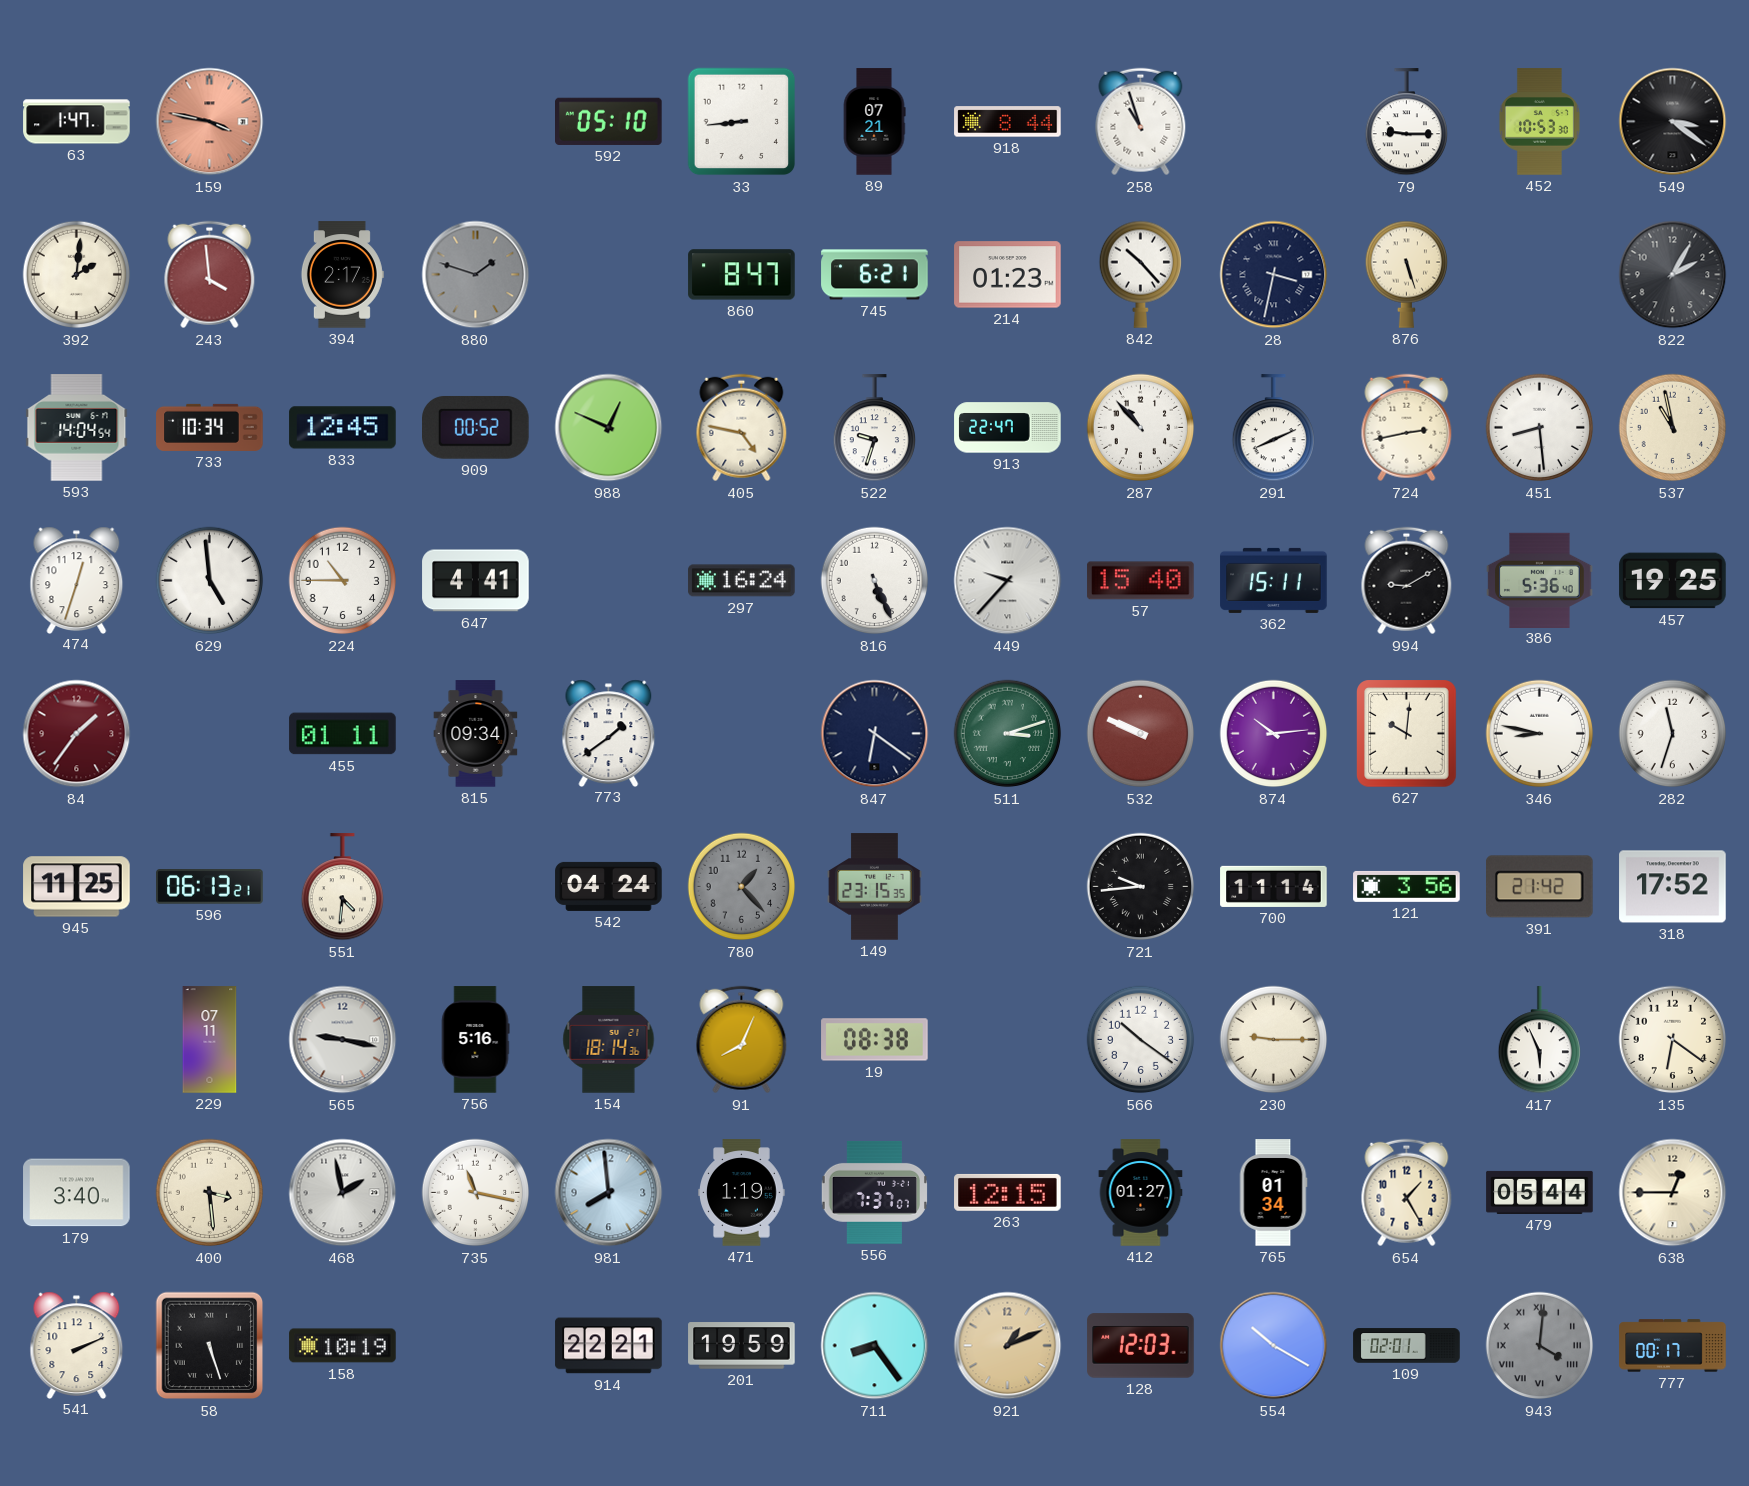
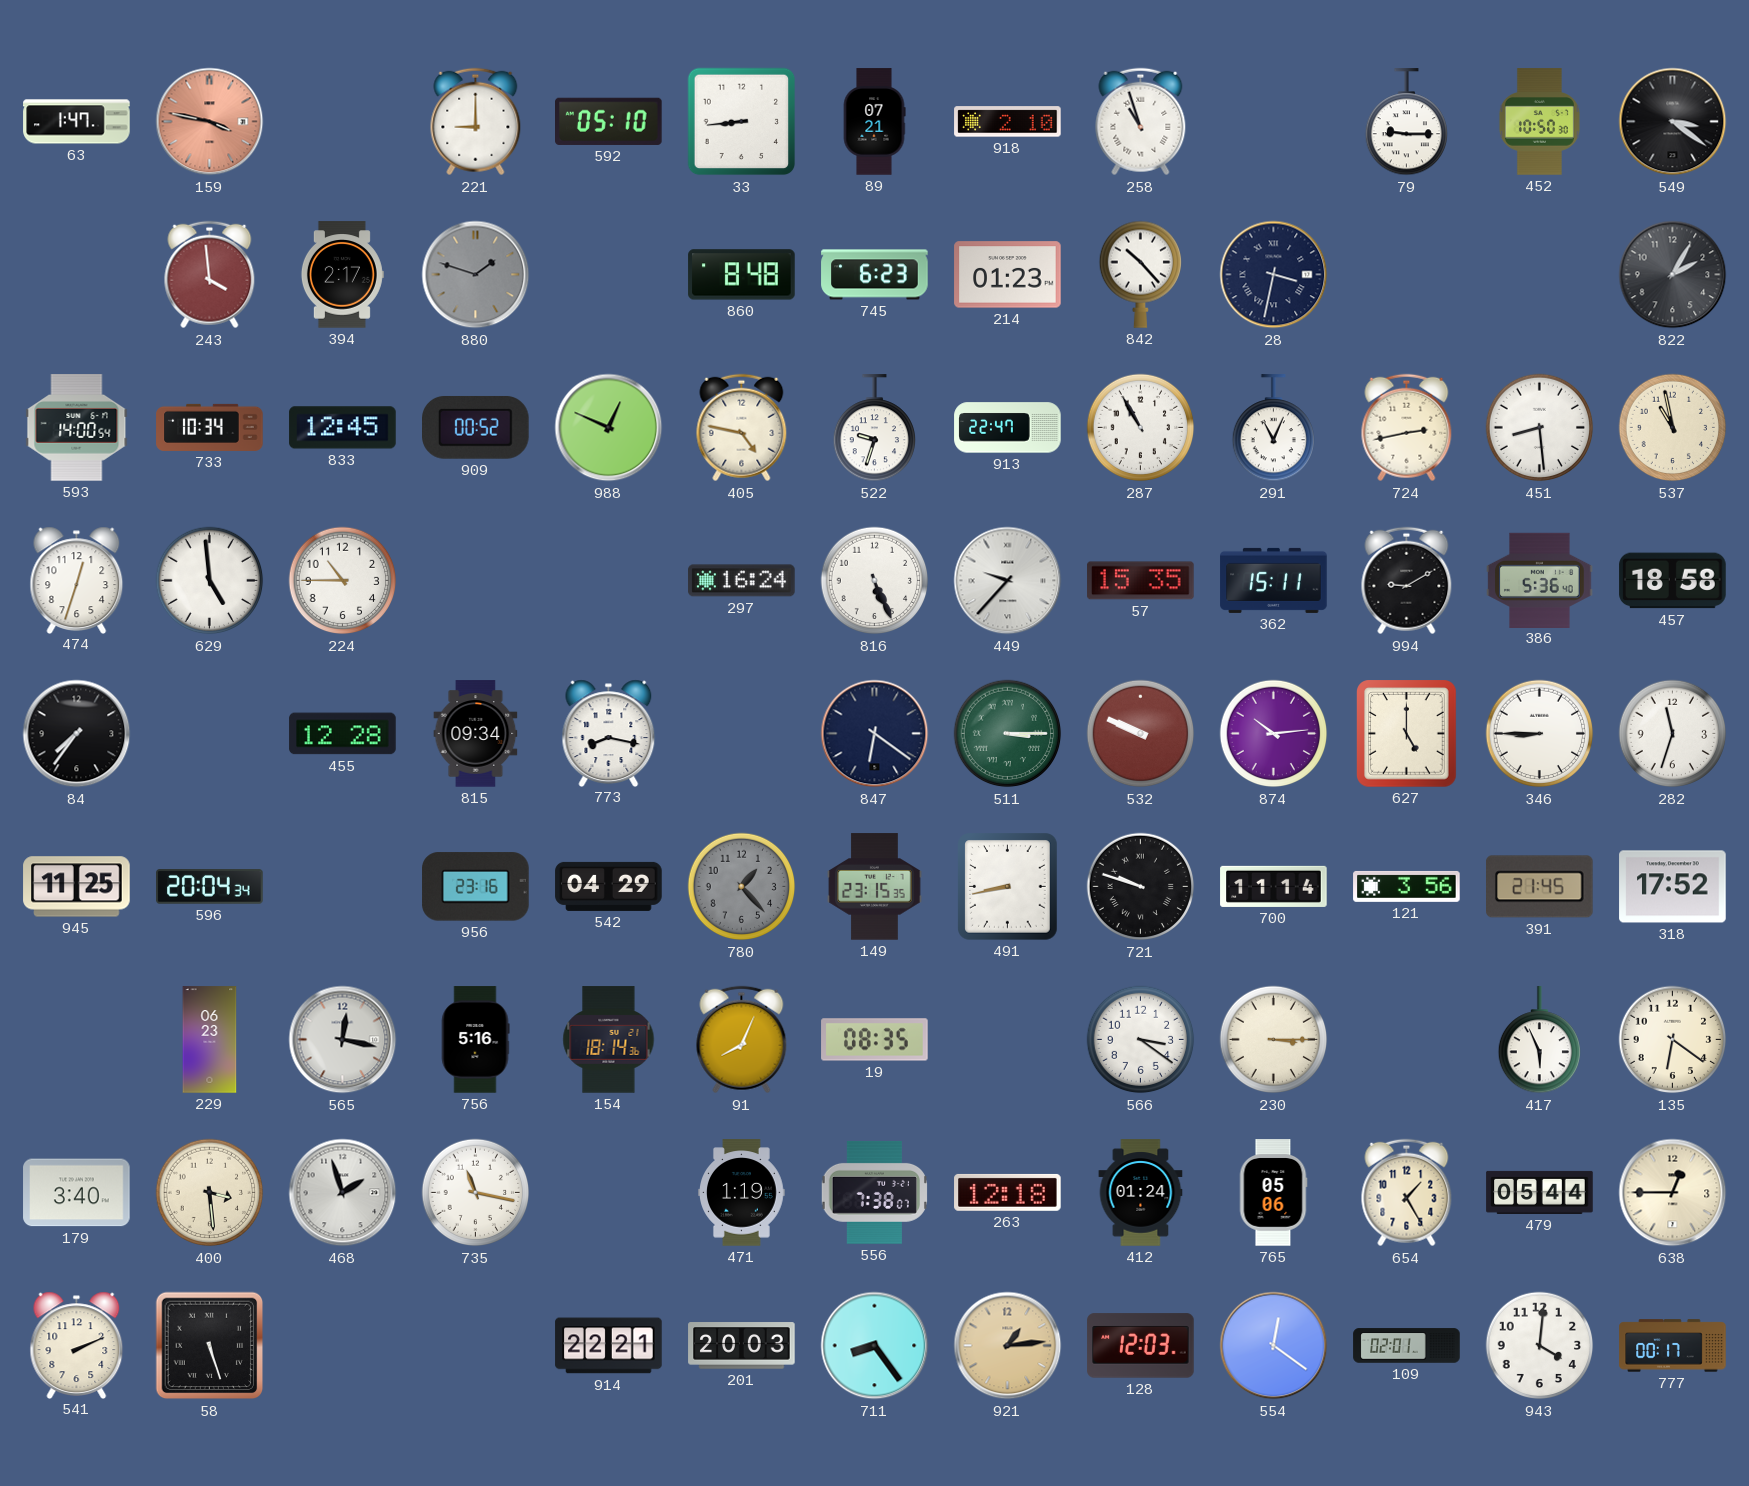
221: none -> 9:00
918: 8:44 -> 2:10
452: 10:53 -> 10:50
392: 2:01 -> none
860: 8:47 -> 8:48
745: 6:21 -> 6:23
876: 5:27 -> none
593: 14:04 -> 14:00
287: 10:53 -> 10:55
291: 8:11 -> 11:04
647: 4:41 -> none
57: 15:40 -> 15:35
457: 19:25 -> 18:58
84: 1:36 -> 7:36
84 dial: burgundy -> black
455: 01:11 -> 12:28
773: 1:39 -> 8:17
511: 3:12 -> 3:15
627: 10:01 -> 5:00
346: 8:47 -> 8:45
596: 06:13 -> 20:04
551: 4:31 -> none
956: none -> 23:16
542: 04:24 -> 04:29
491: none -> 8:43
721: 9:44 -> 9:48
391: 21:42 -> 21:45
229: 07:11 -> 06:23
565: 9:17 -> 12:17
19: 08:38 -> 08:35
566: 10:21 -> 3:21
230: 9:15 -> 3:15
468: 1:58 -> 1:57
981: 7:59 -> none
556: 7:37 -> 7:38
263: 12:15 -> 12:18
412: 01:27 -> 01:24
765: 01:34 -> 05:06
158: 10:19 -> none
201: 19:59 -> 20:03
921: 1:11 -> 1:14
554: 10:20 -> 12:21
943 dial: grey -> white
943 numerals: Roman -> Arabic
